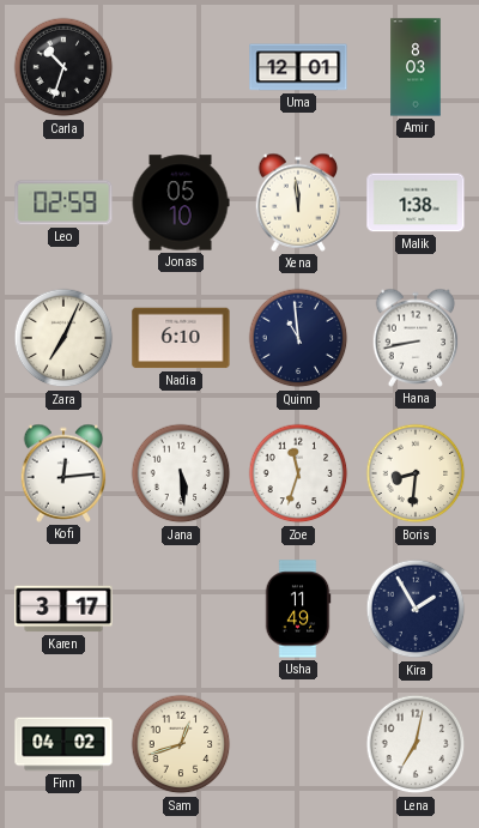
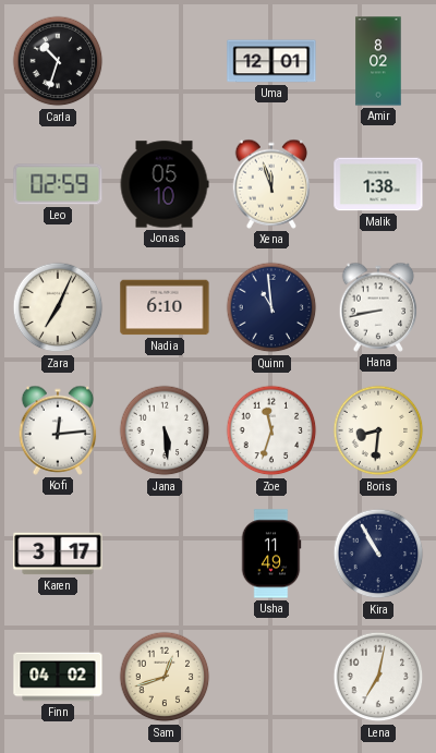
Amir: 8:03 -> 8:02
Xena: 11:59 -> 11:57
Kira: 1:55 -> 10:55
